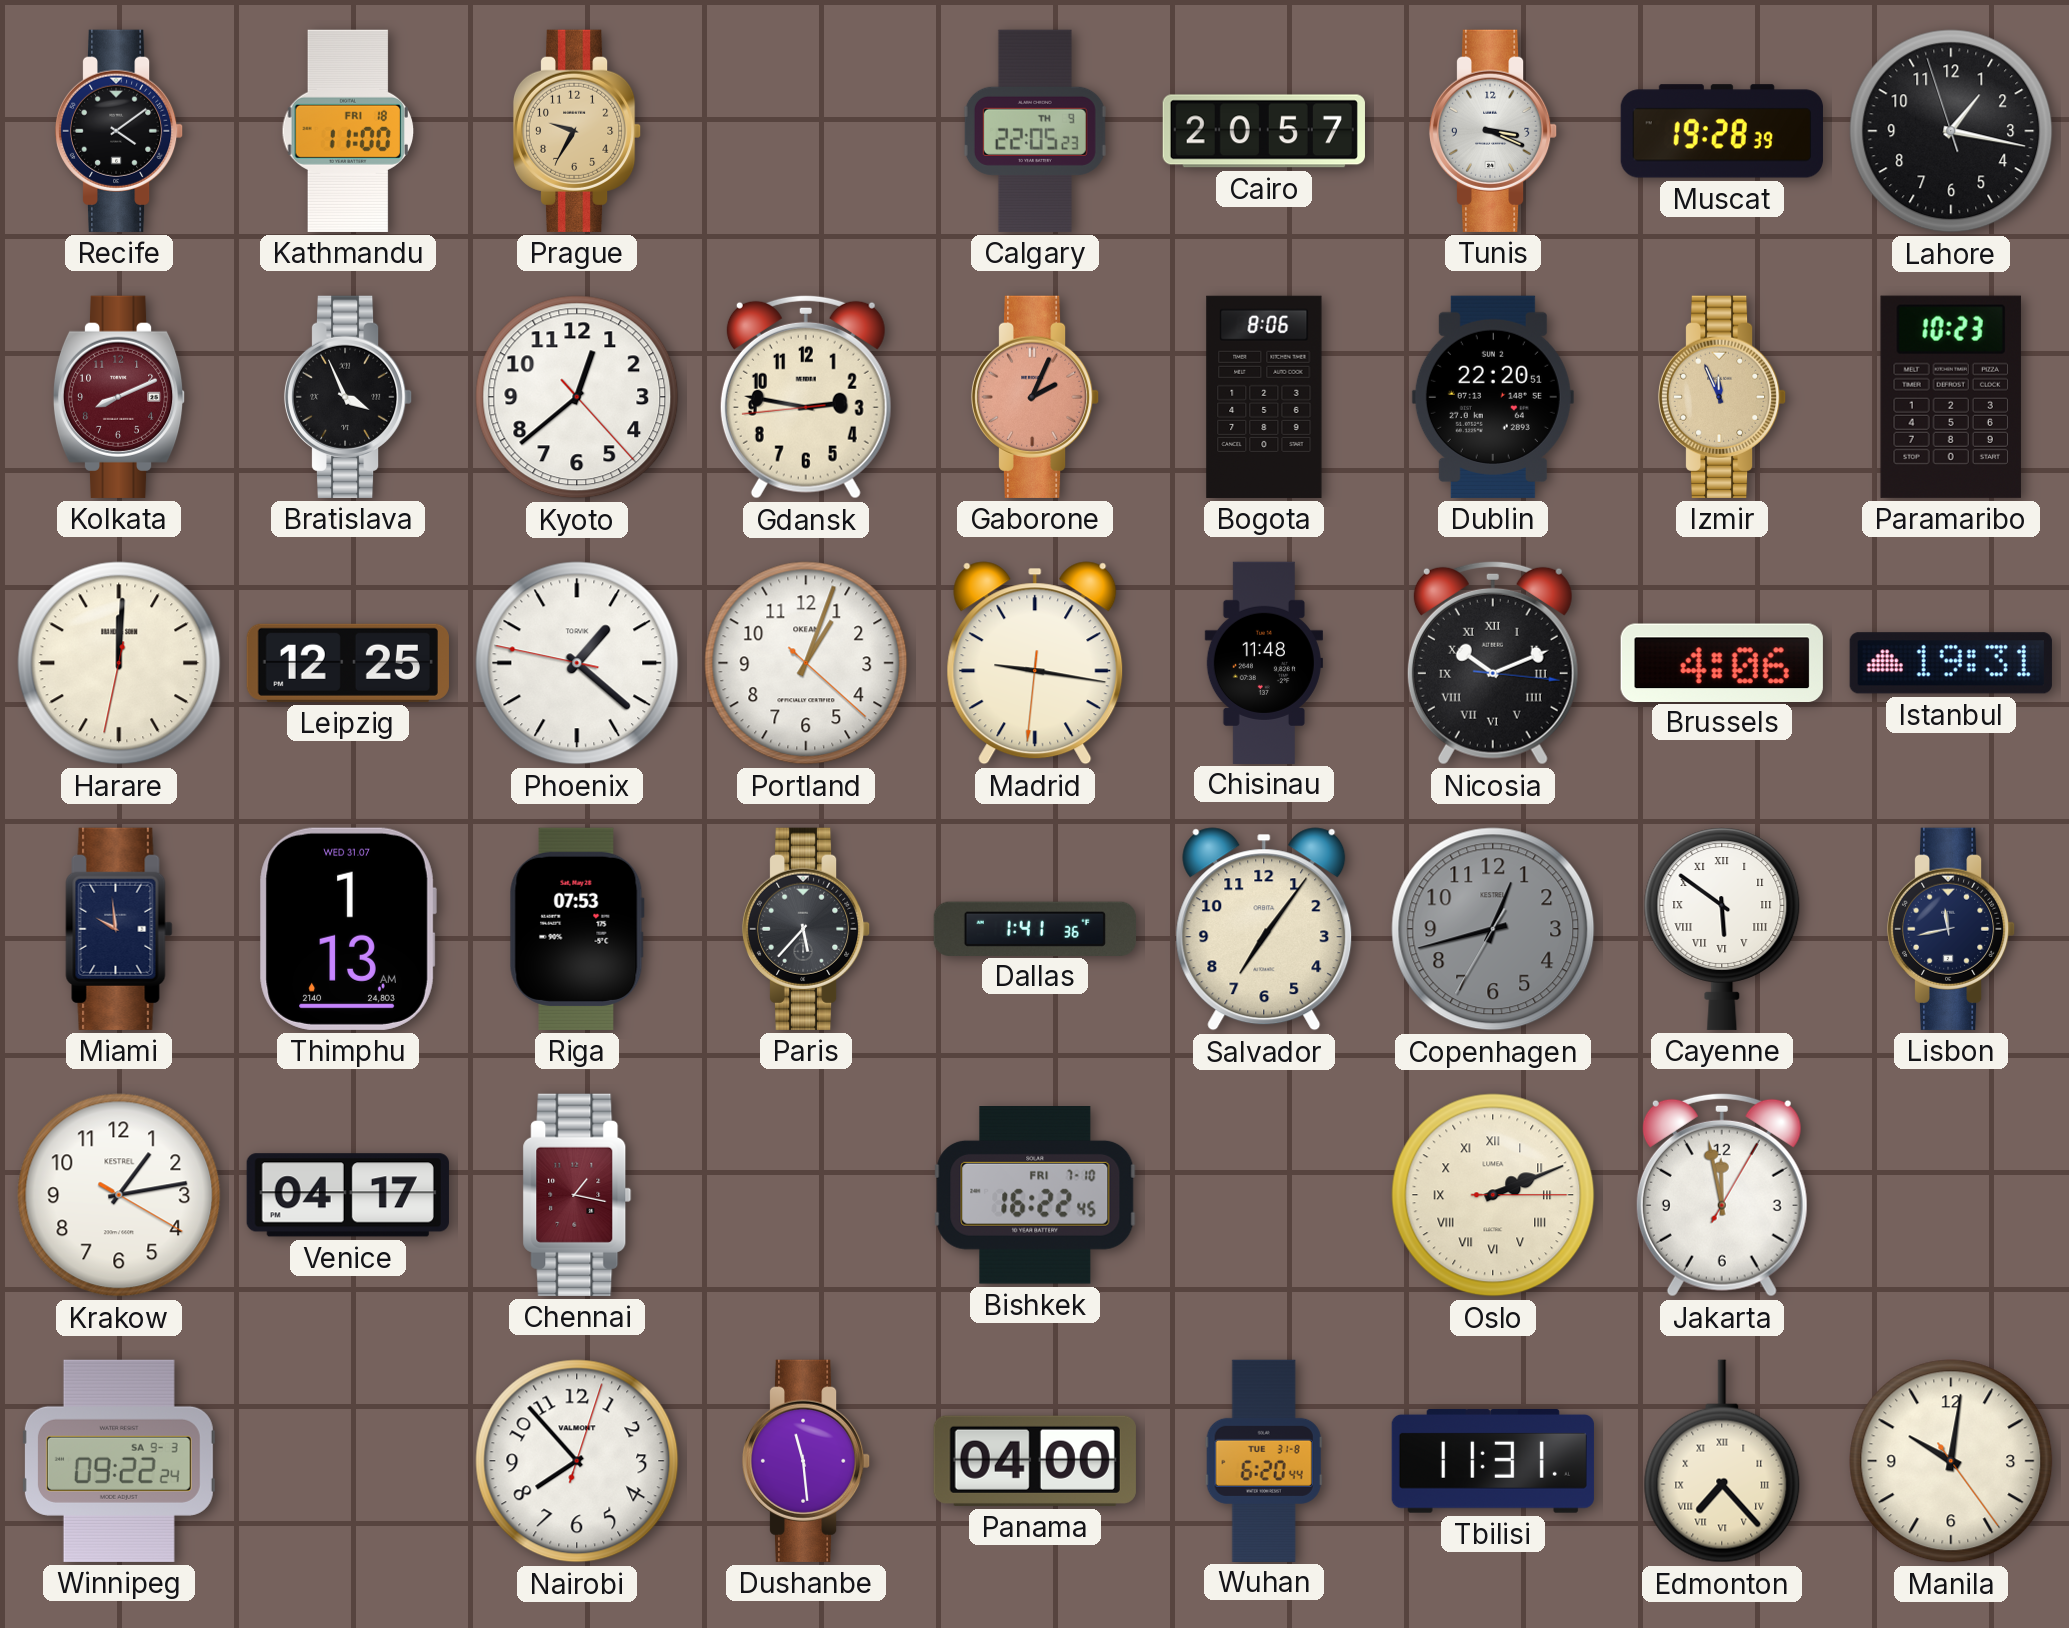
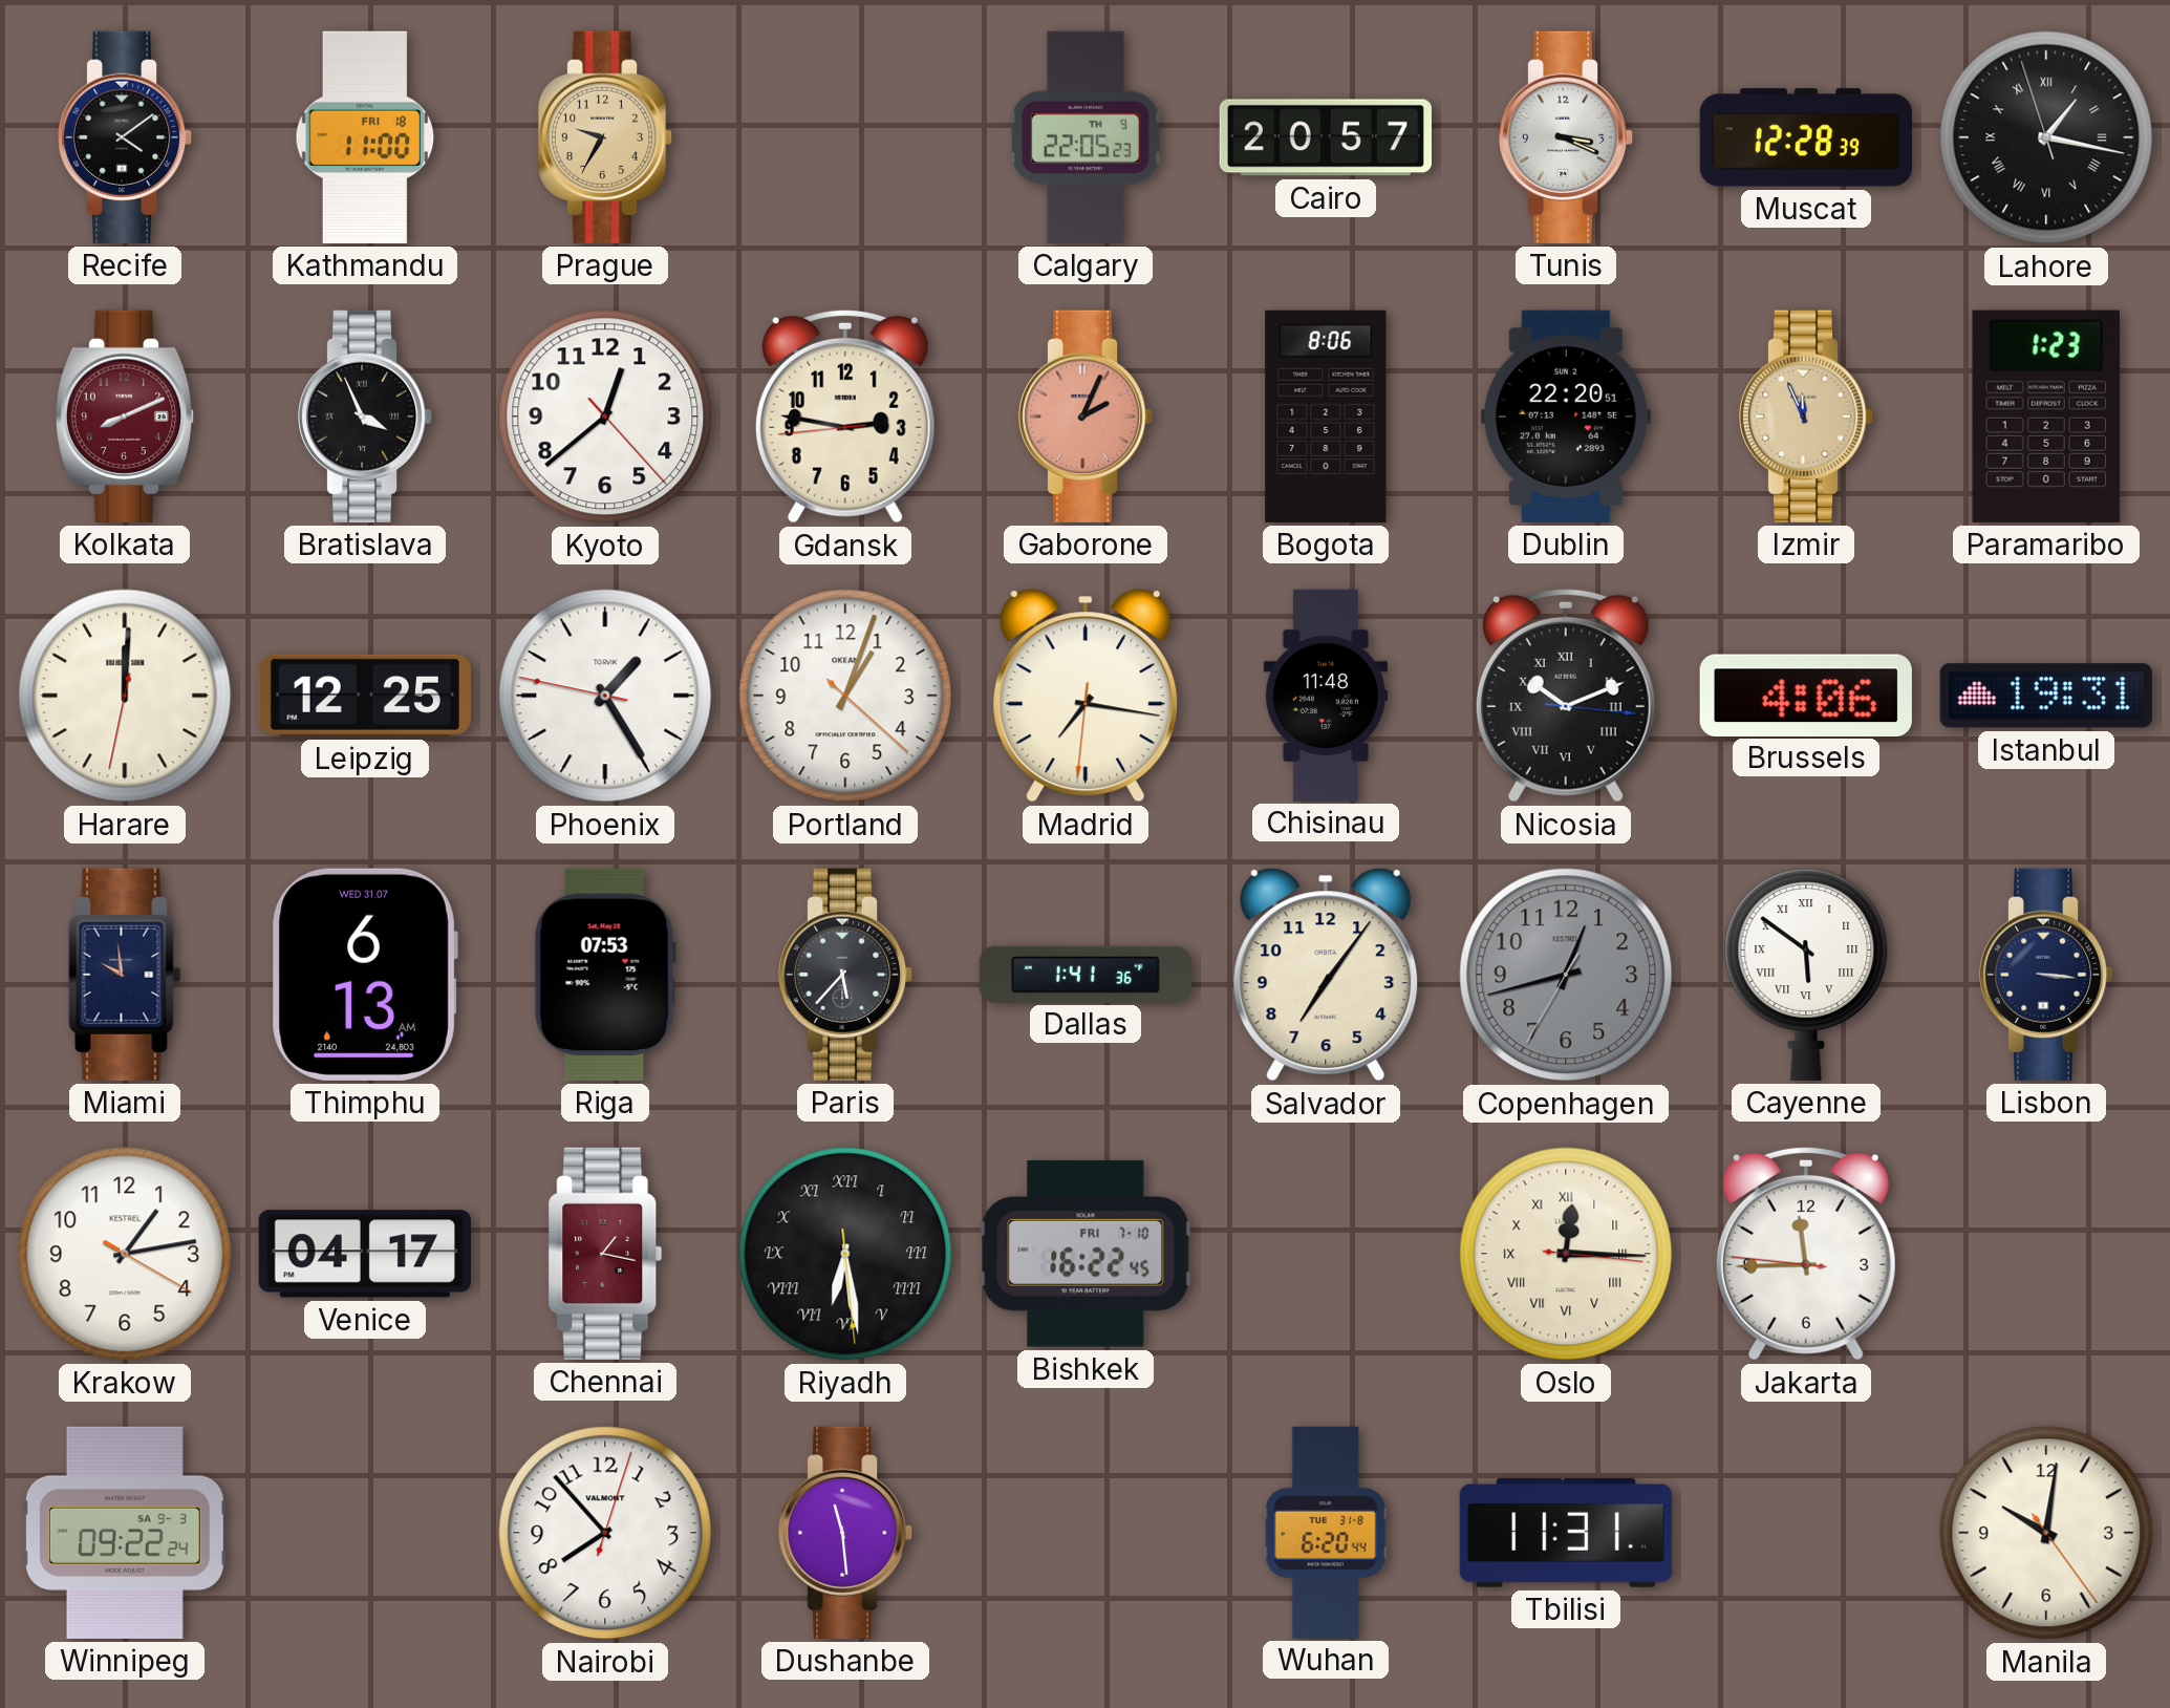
Muscat: 19:28 -> 12:28
Lahore numerals: Arabic -> Roman
Paramaribo: 10:23 -> 1:23
Phoenix: 1:21 -> 1:24
Madrid: 9:16 -> 7:16
Thimphu: 1:13 -> 6:13
Lisbon: 11:43 -> 3:16
Riyadh: none -> 6:28
Oslo: 2:11 -> 12:15
Jakarta: 11:58 -> 11:44
Panama: 04:00 -> none
Edmonton: 7:23 -> none
